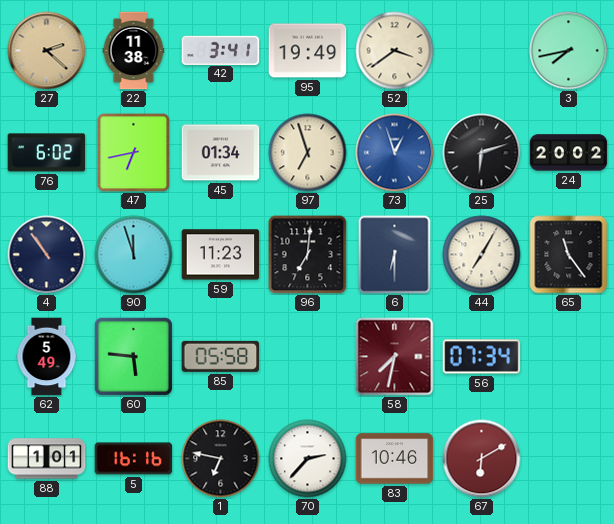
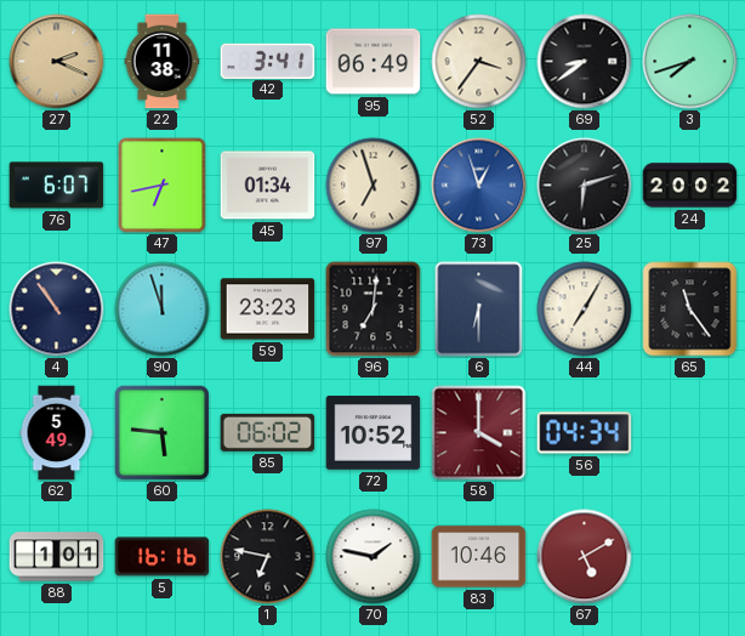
27: 2:22 -> 2:19
95: 19:49 -> 06:49
52: 3:39 -> 3:36
69: none -> 8:39
3: 7:43 -> 7:42
76: 6:02 -> 6:07
59: 11:23 -> 23:23
85: 05:58 -> 06:02
72: none -> 10:52
58: 7:32 -> 4:00
56: 07:34 -> 04:34
70: 2:37 -> 1:47
67: 6:10 -> 5:10
